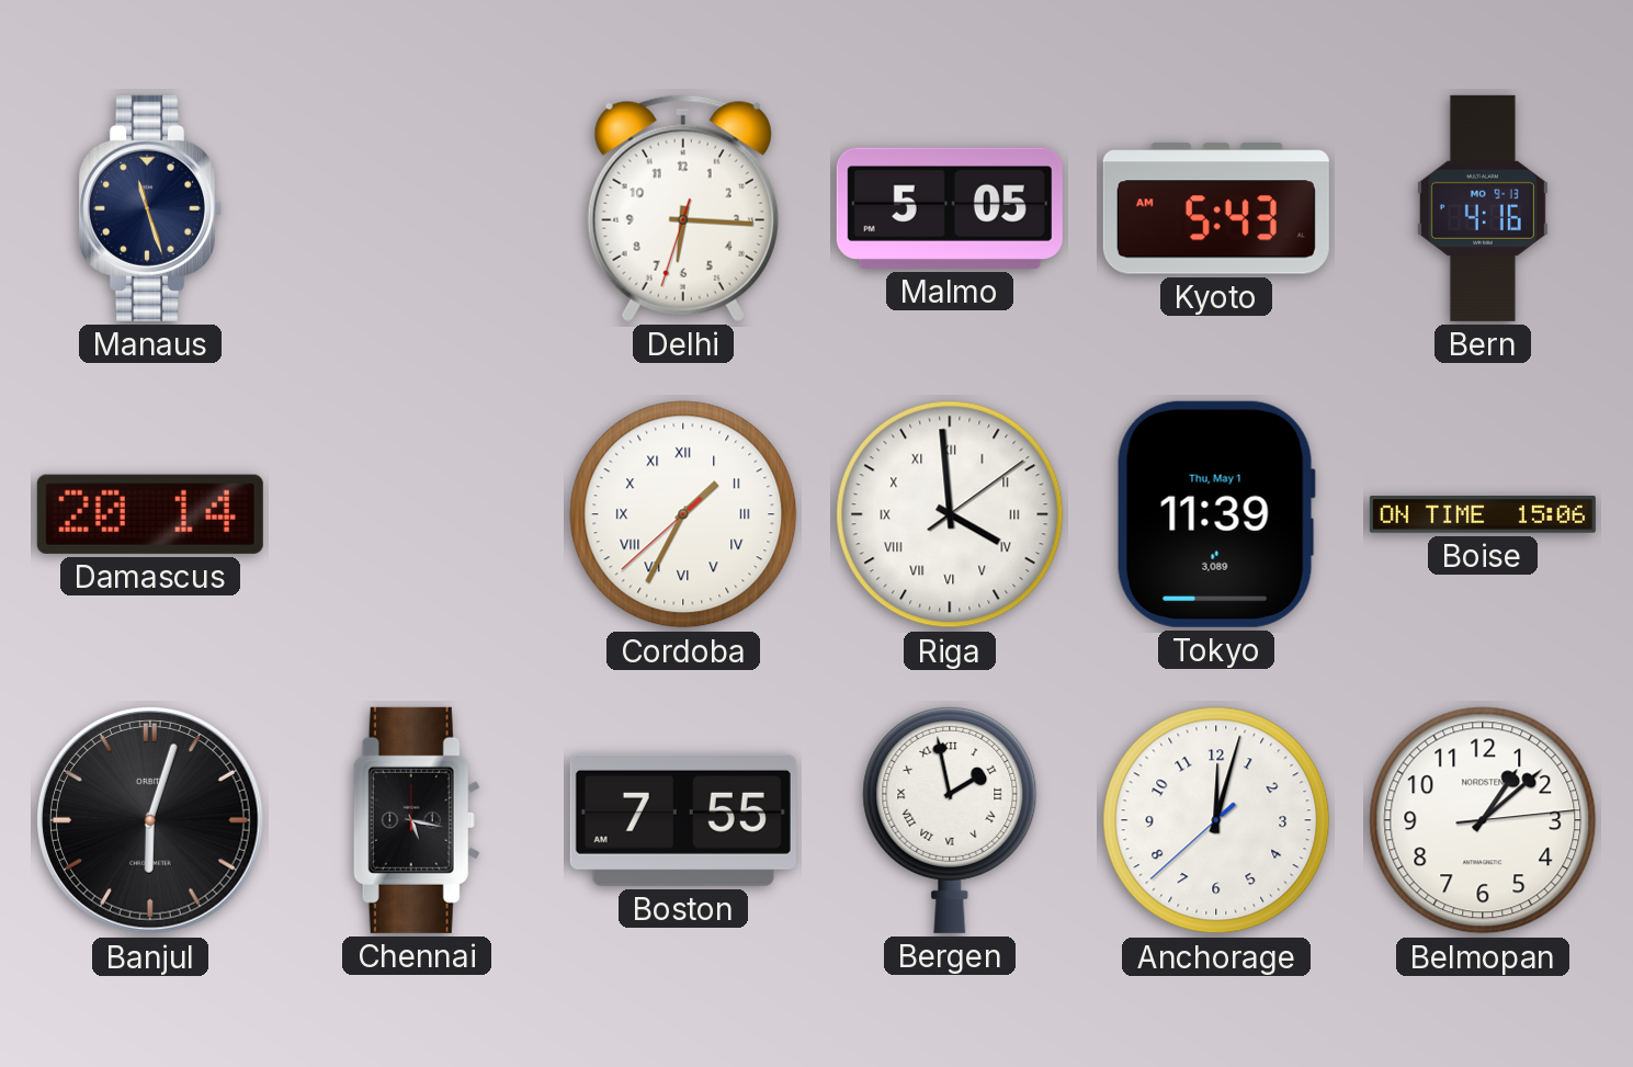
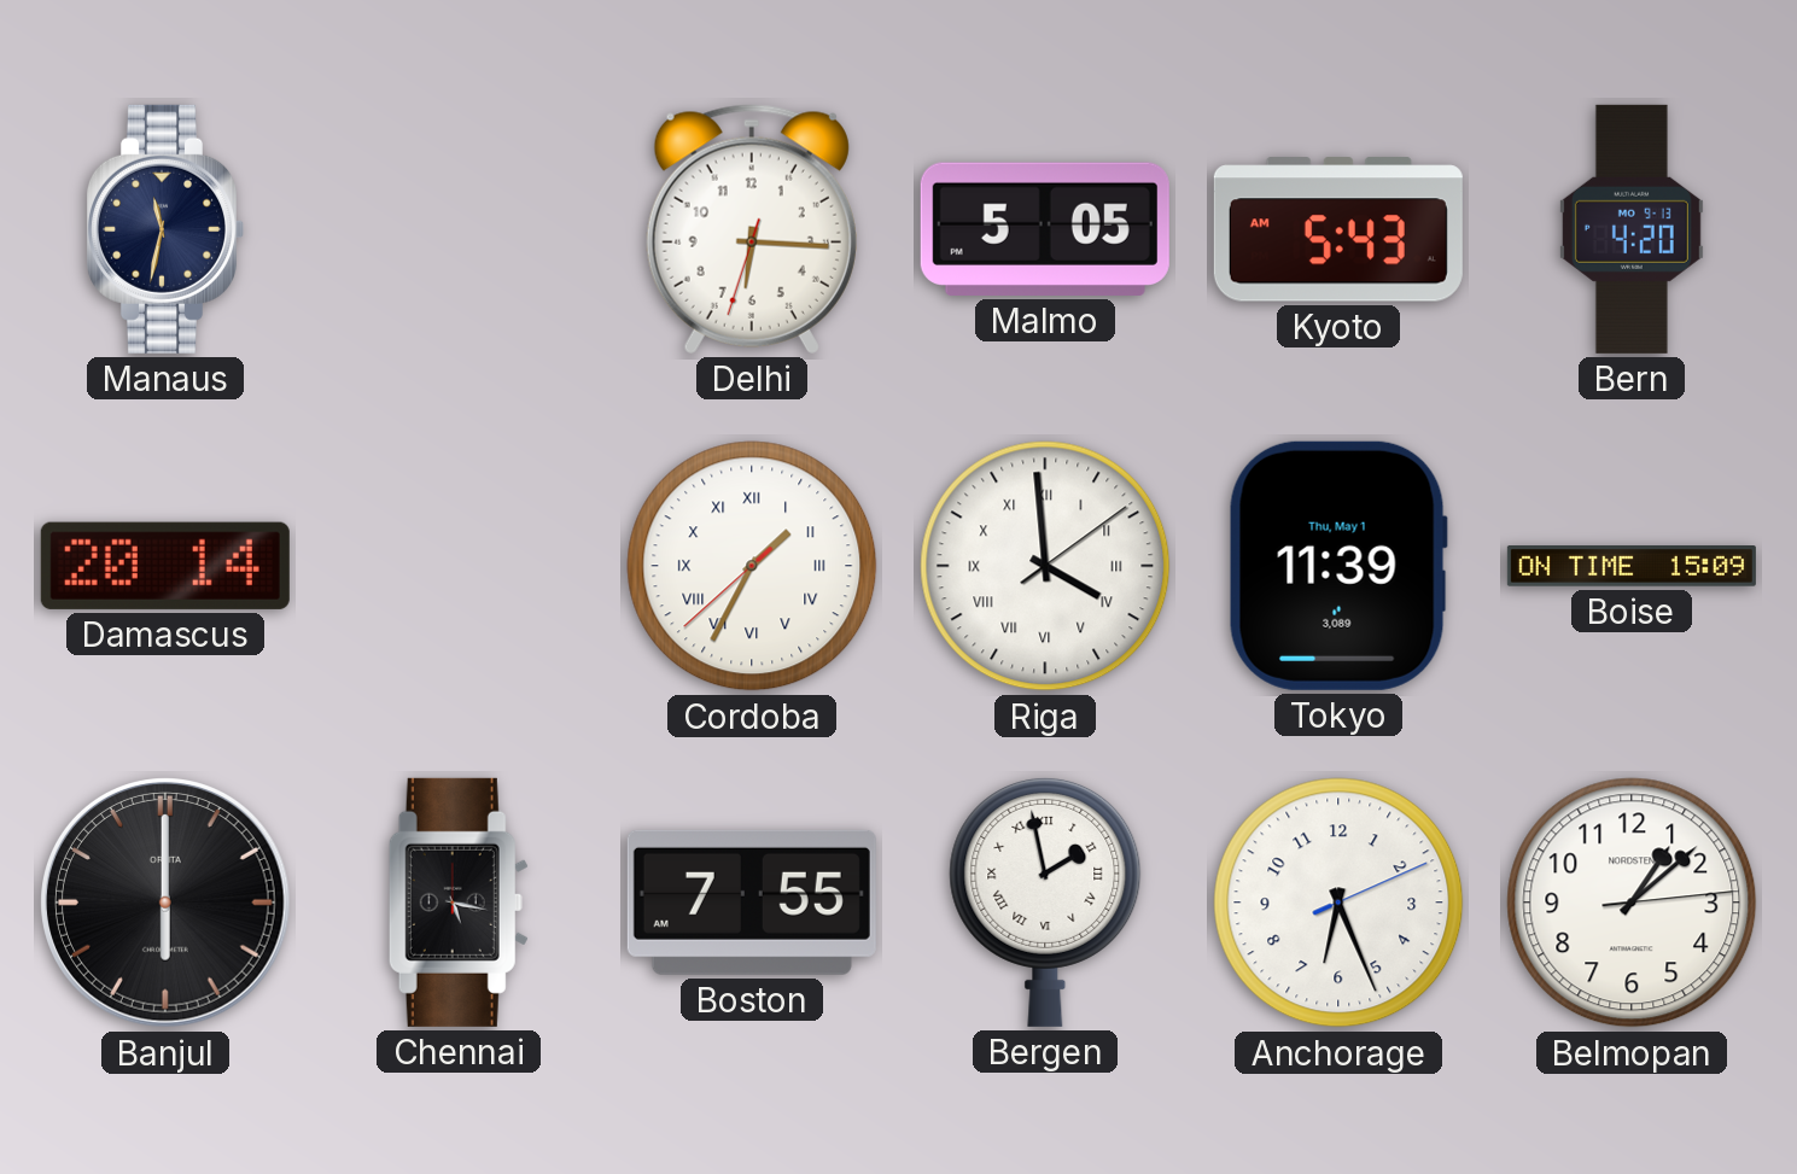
Manaus: 11:27 -> 11:32
Bern: 4:16 -> 4:20
Boise: 15:06 -> 15:09
Banjul: 6:03 -> 6:00
Anchorage: 12:02 -> 6:26
